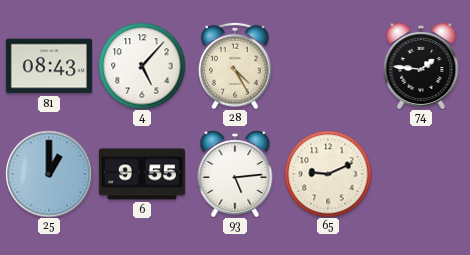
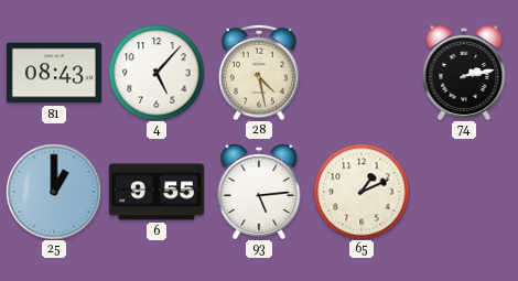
28: 4:25 -> 4:28
74: 1:46 -> 2:13
65: 9:11 -> 1:11
